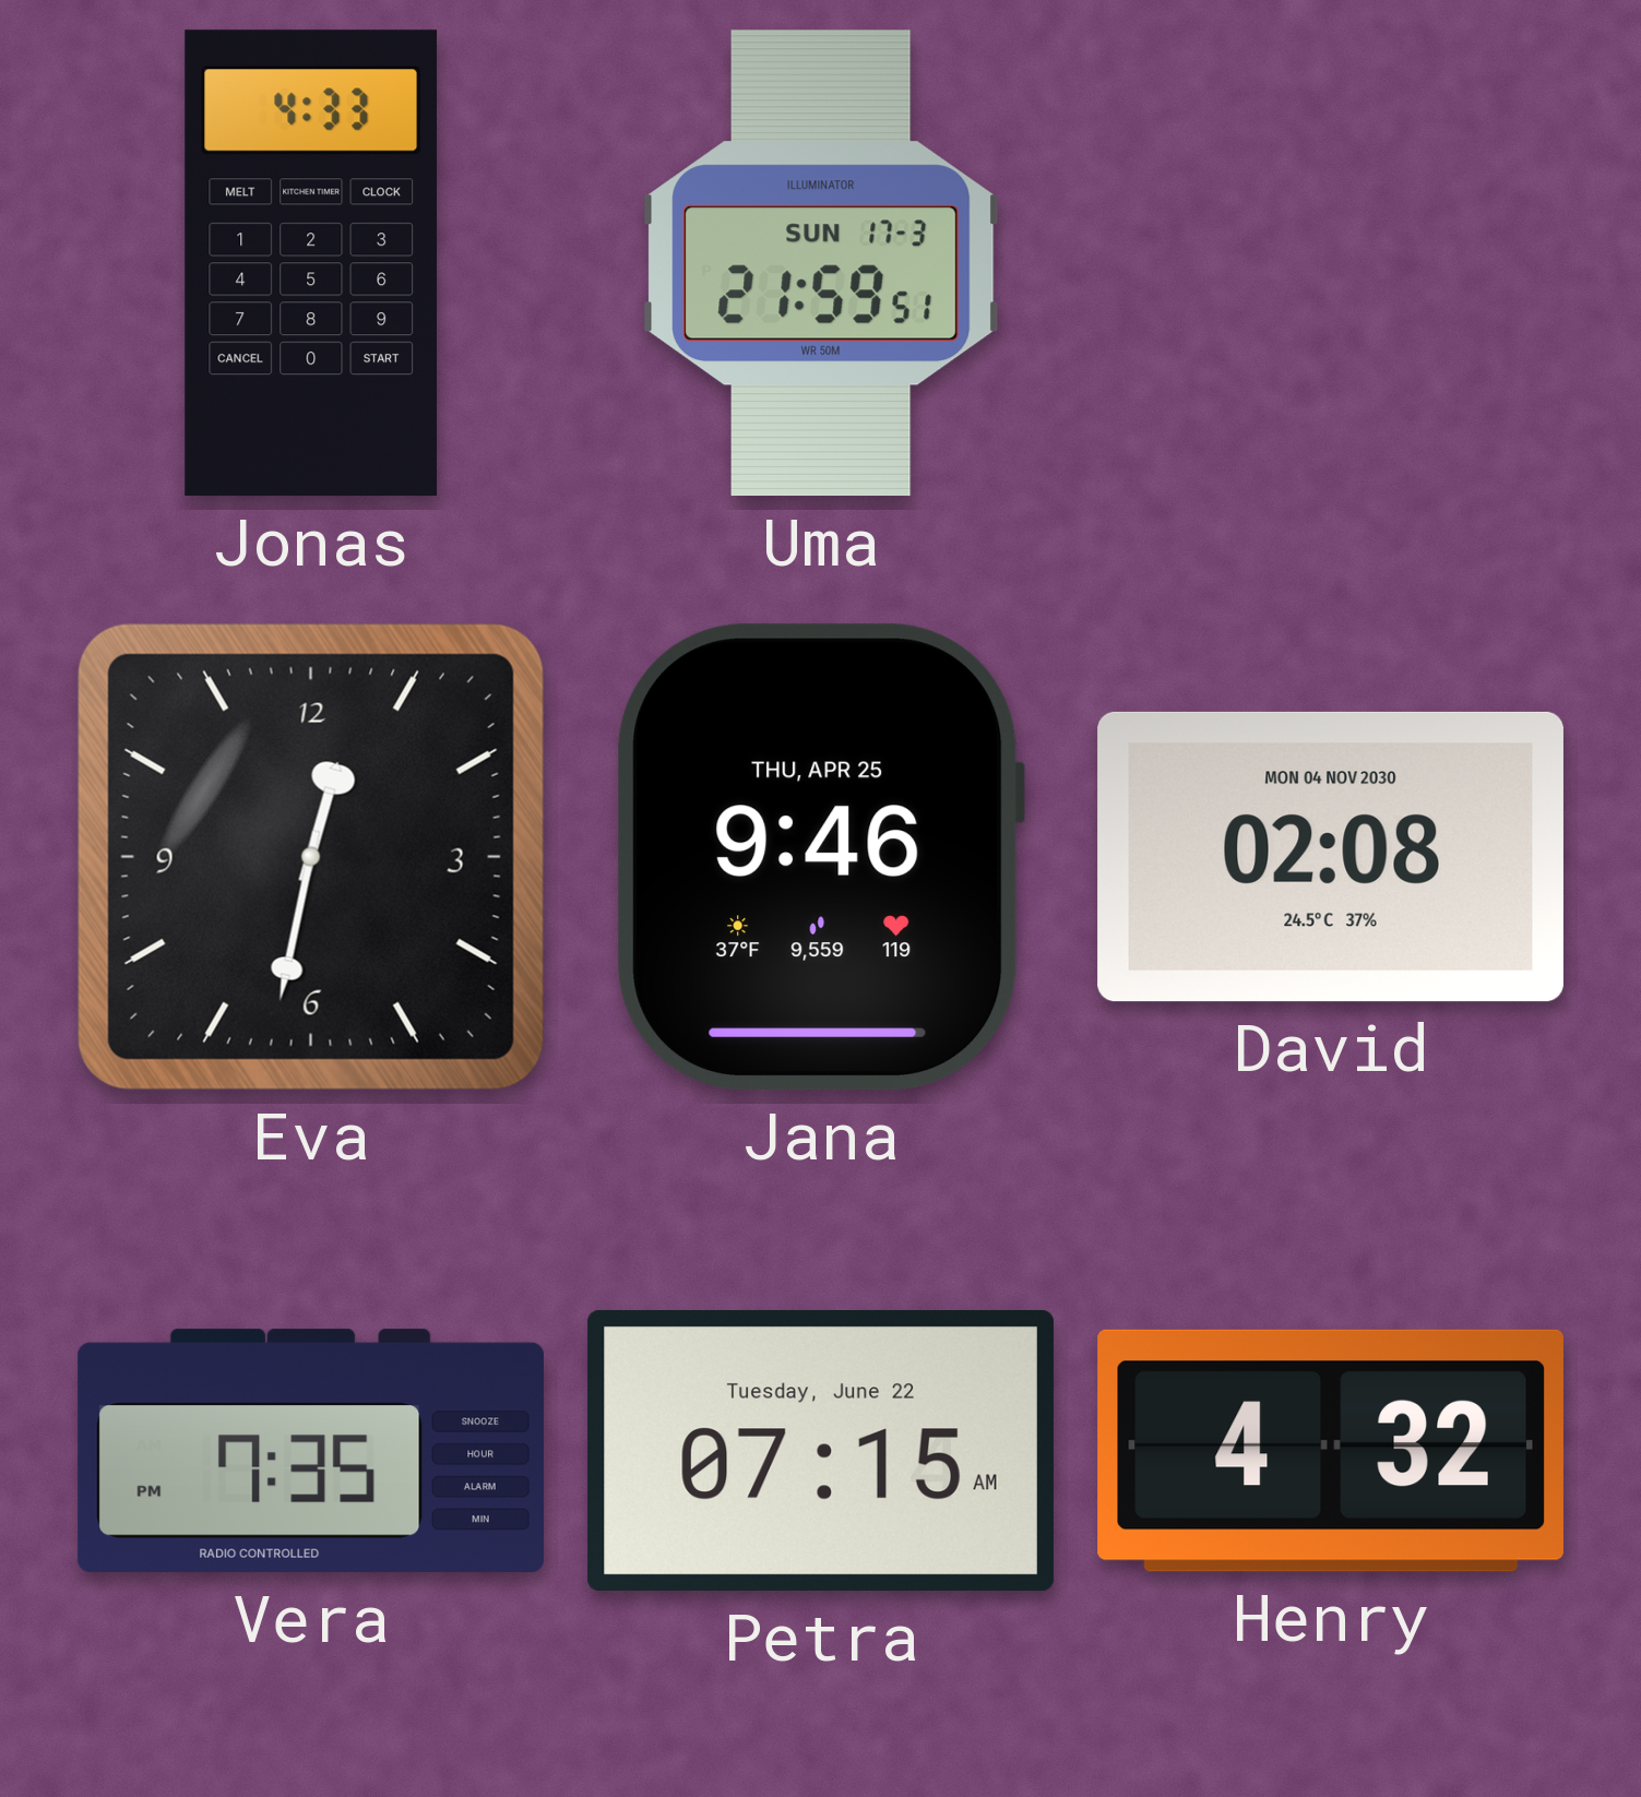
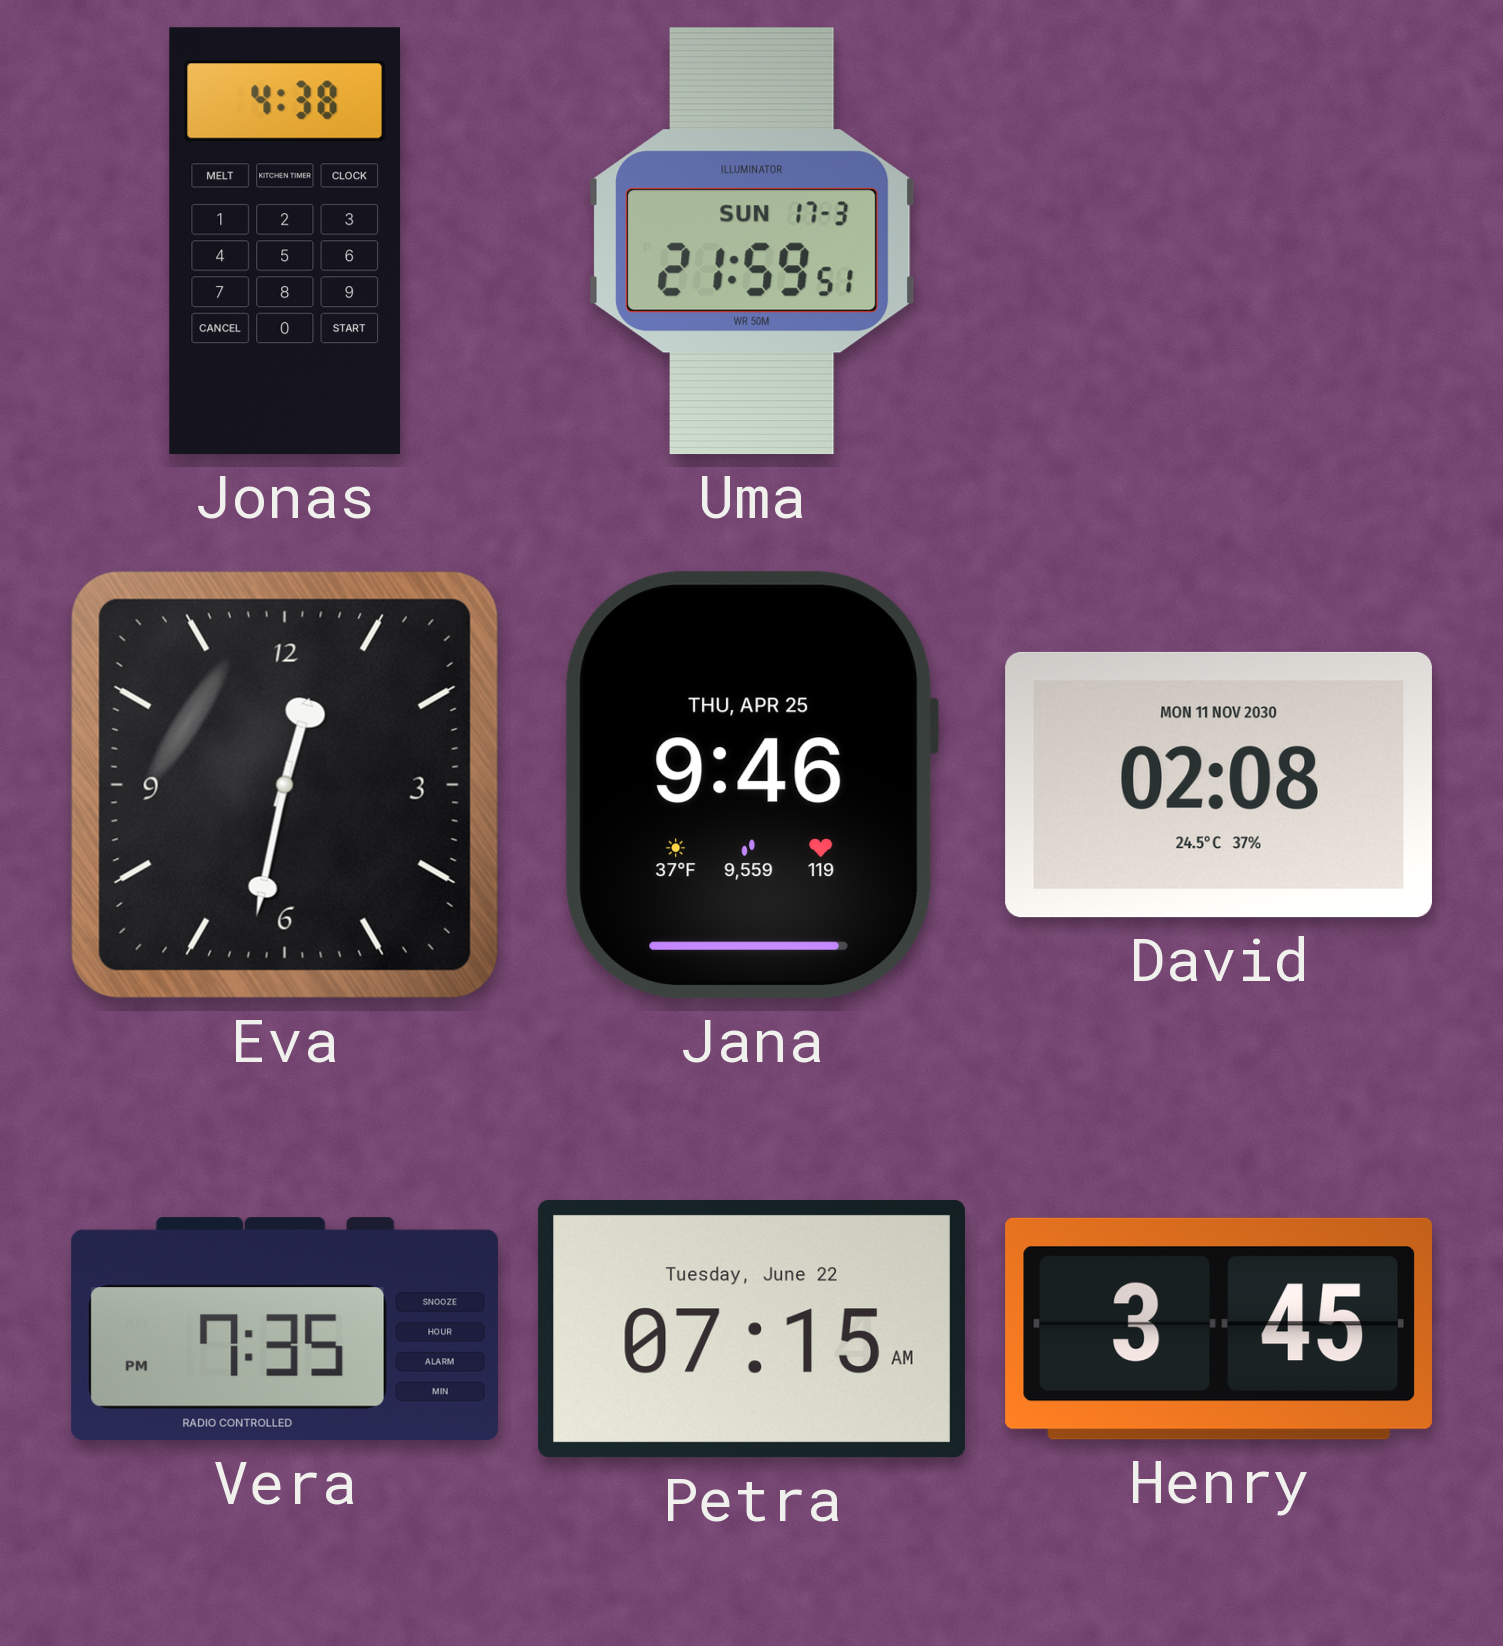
Jonas: 4:33 -> 4:38
David date: MON 04 NOV 2030 -> MON 11 NOV 2030
Henry: 4:32 -> 3:45
